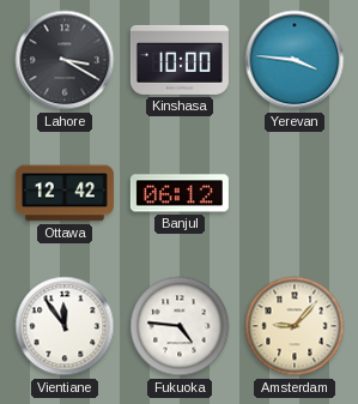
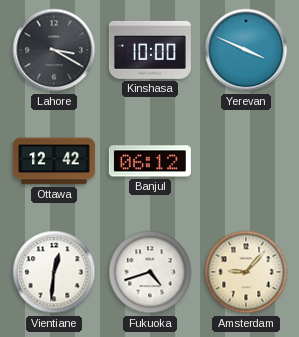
Yerevan: 3:46 -> 3:49
Vientiane: 11:54 -> 12:31
Fukuoka: 4:46 -> 4:42
